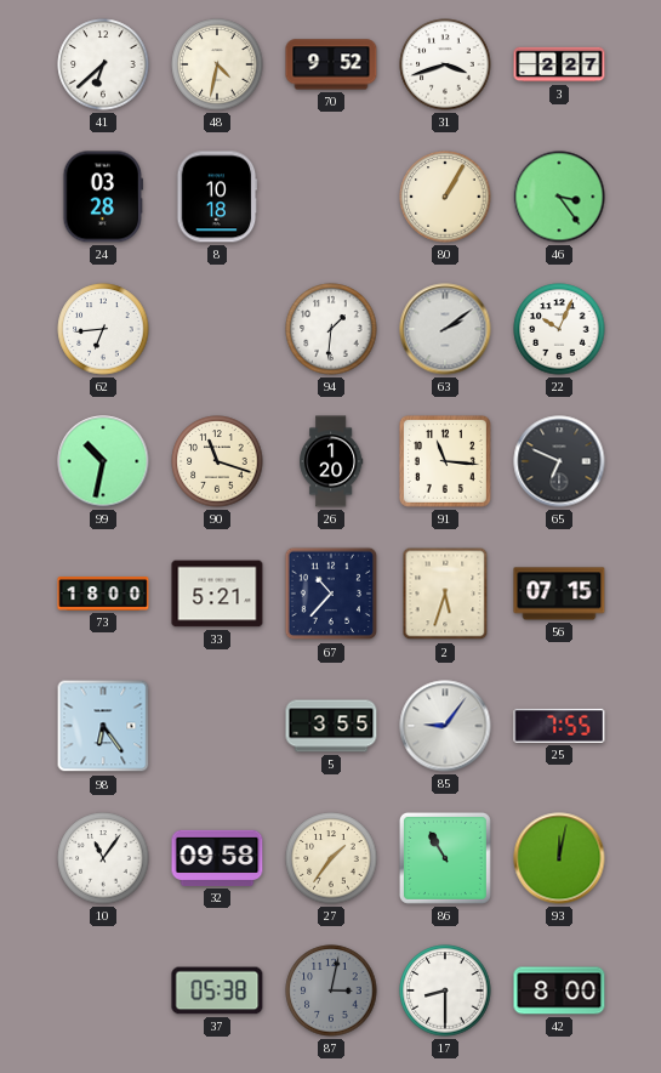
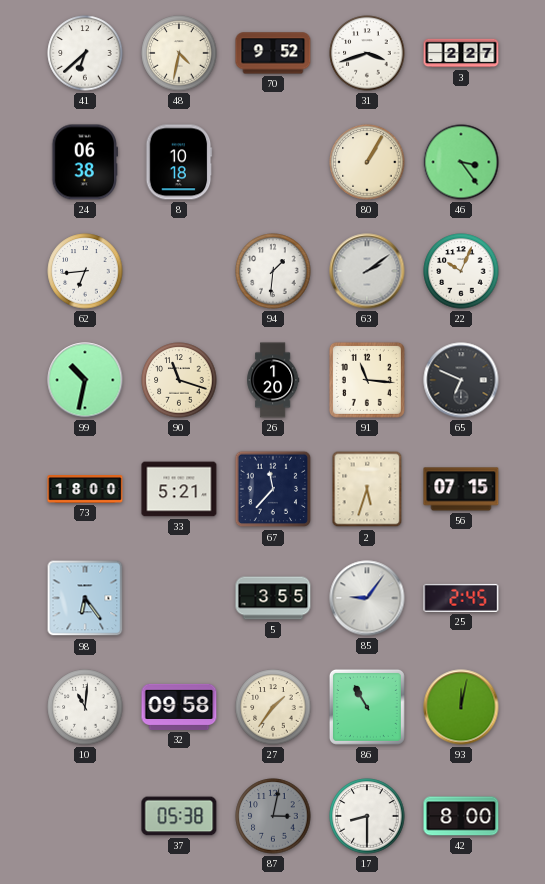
24: 03:28 -> 06:38
67: 10:37 -> 11:37
25: 7:55 -> 2:45
10: 11:06 -> 11:01
